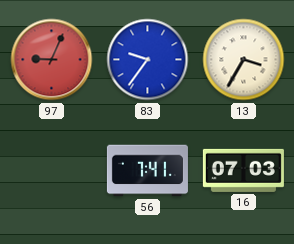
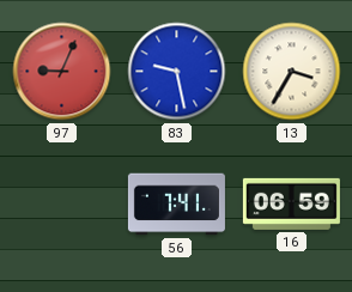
83: 9:36 -> 9:28
16: 07:03 -> 06:59
